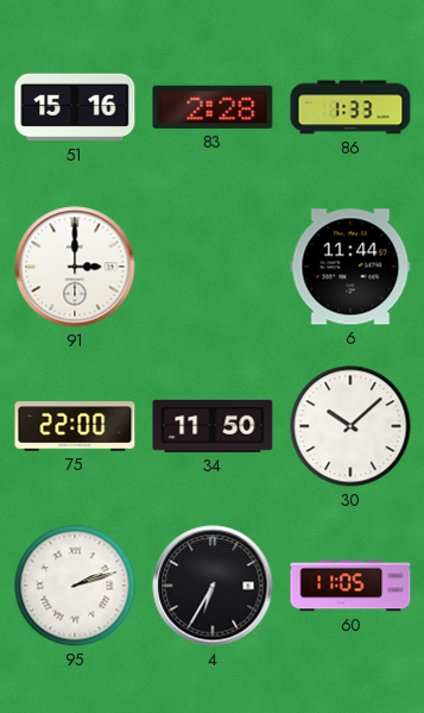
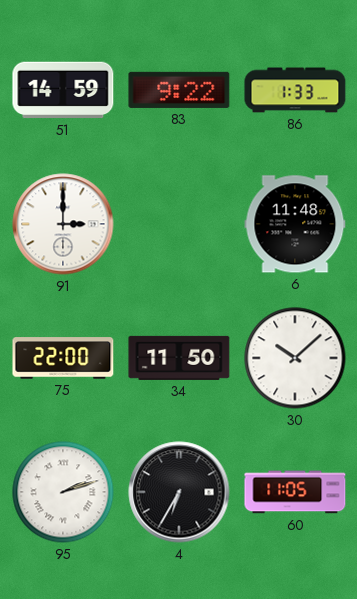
51: 15:16 -> 14:59
83: 2:28 -> 9:22
6: 11:44 -> 11:48
